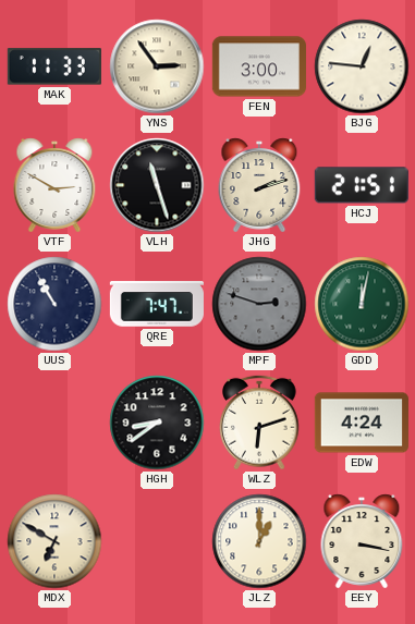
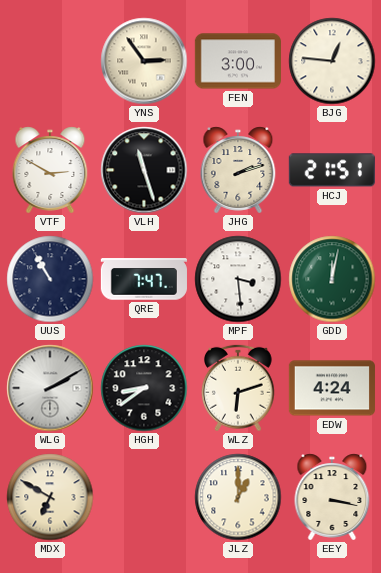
MAK: 11:33 -> none
MPF: 2:48 -> 3:29
MPF dial: grey -> white
WLG: none -> 2:10
